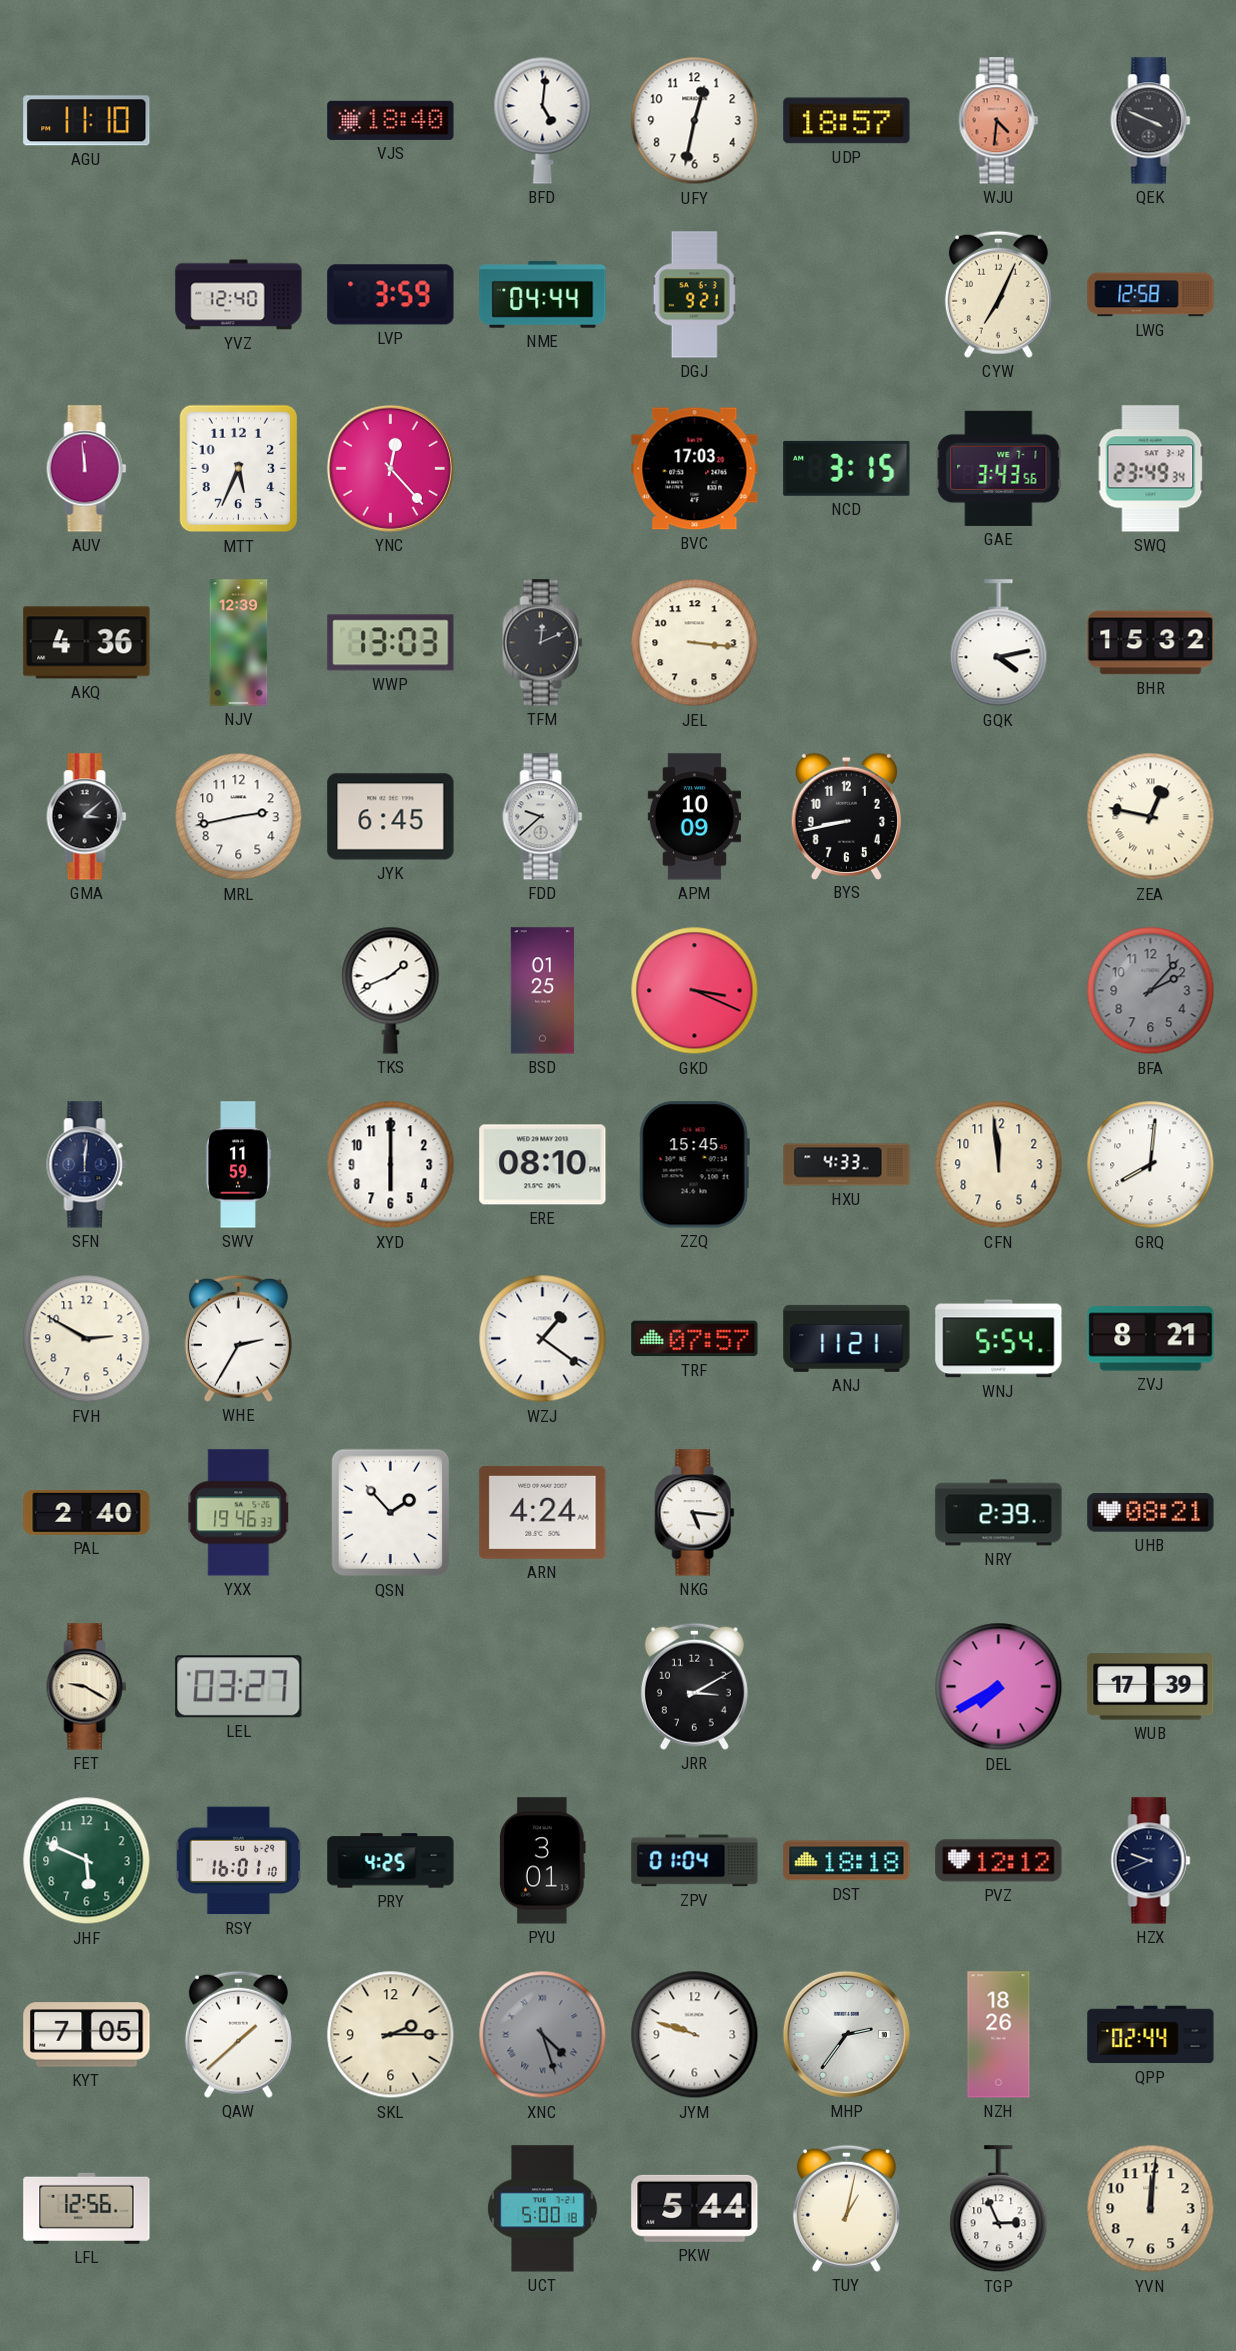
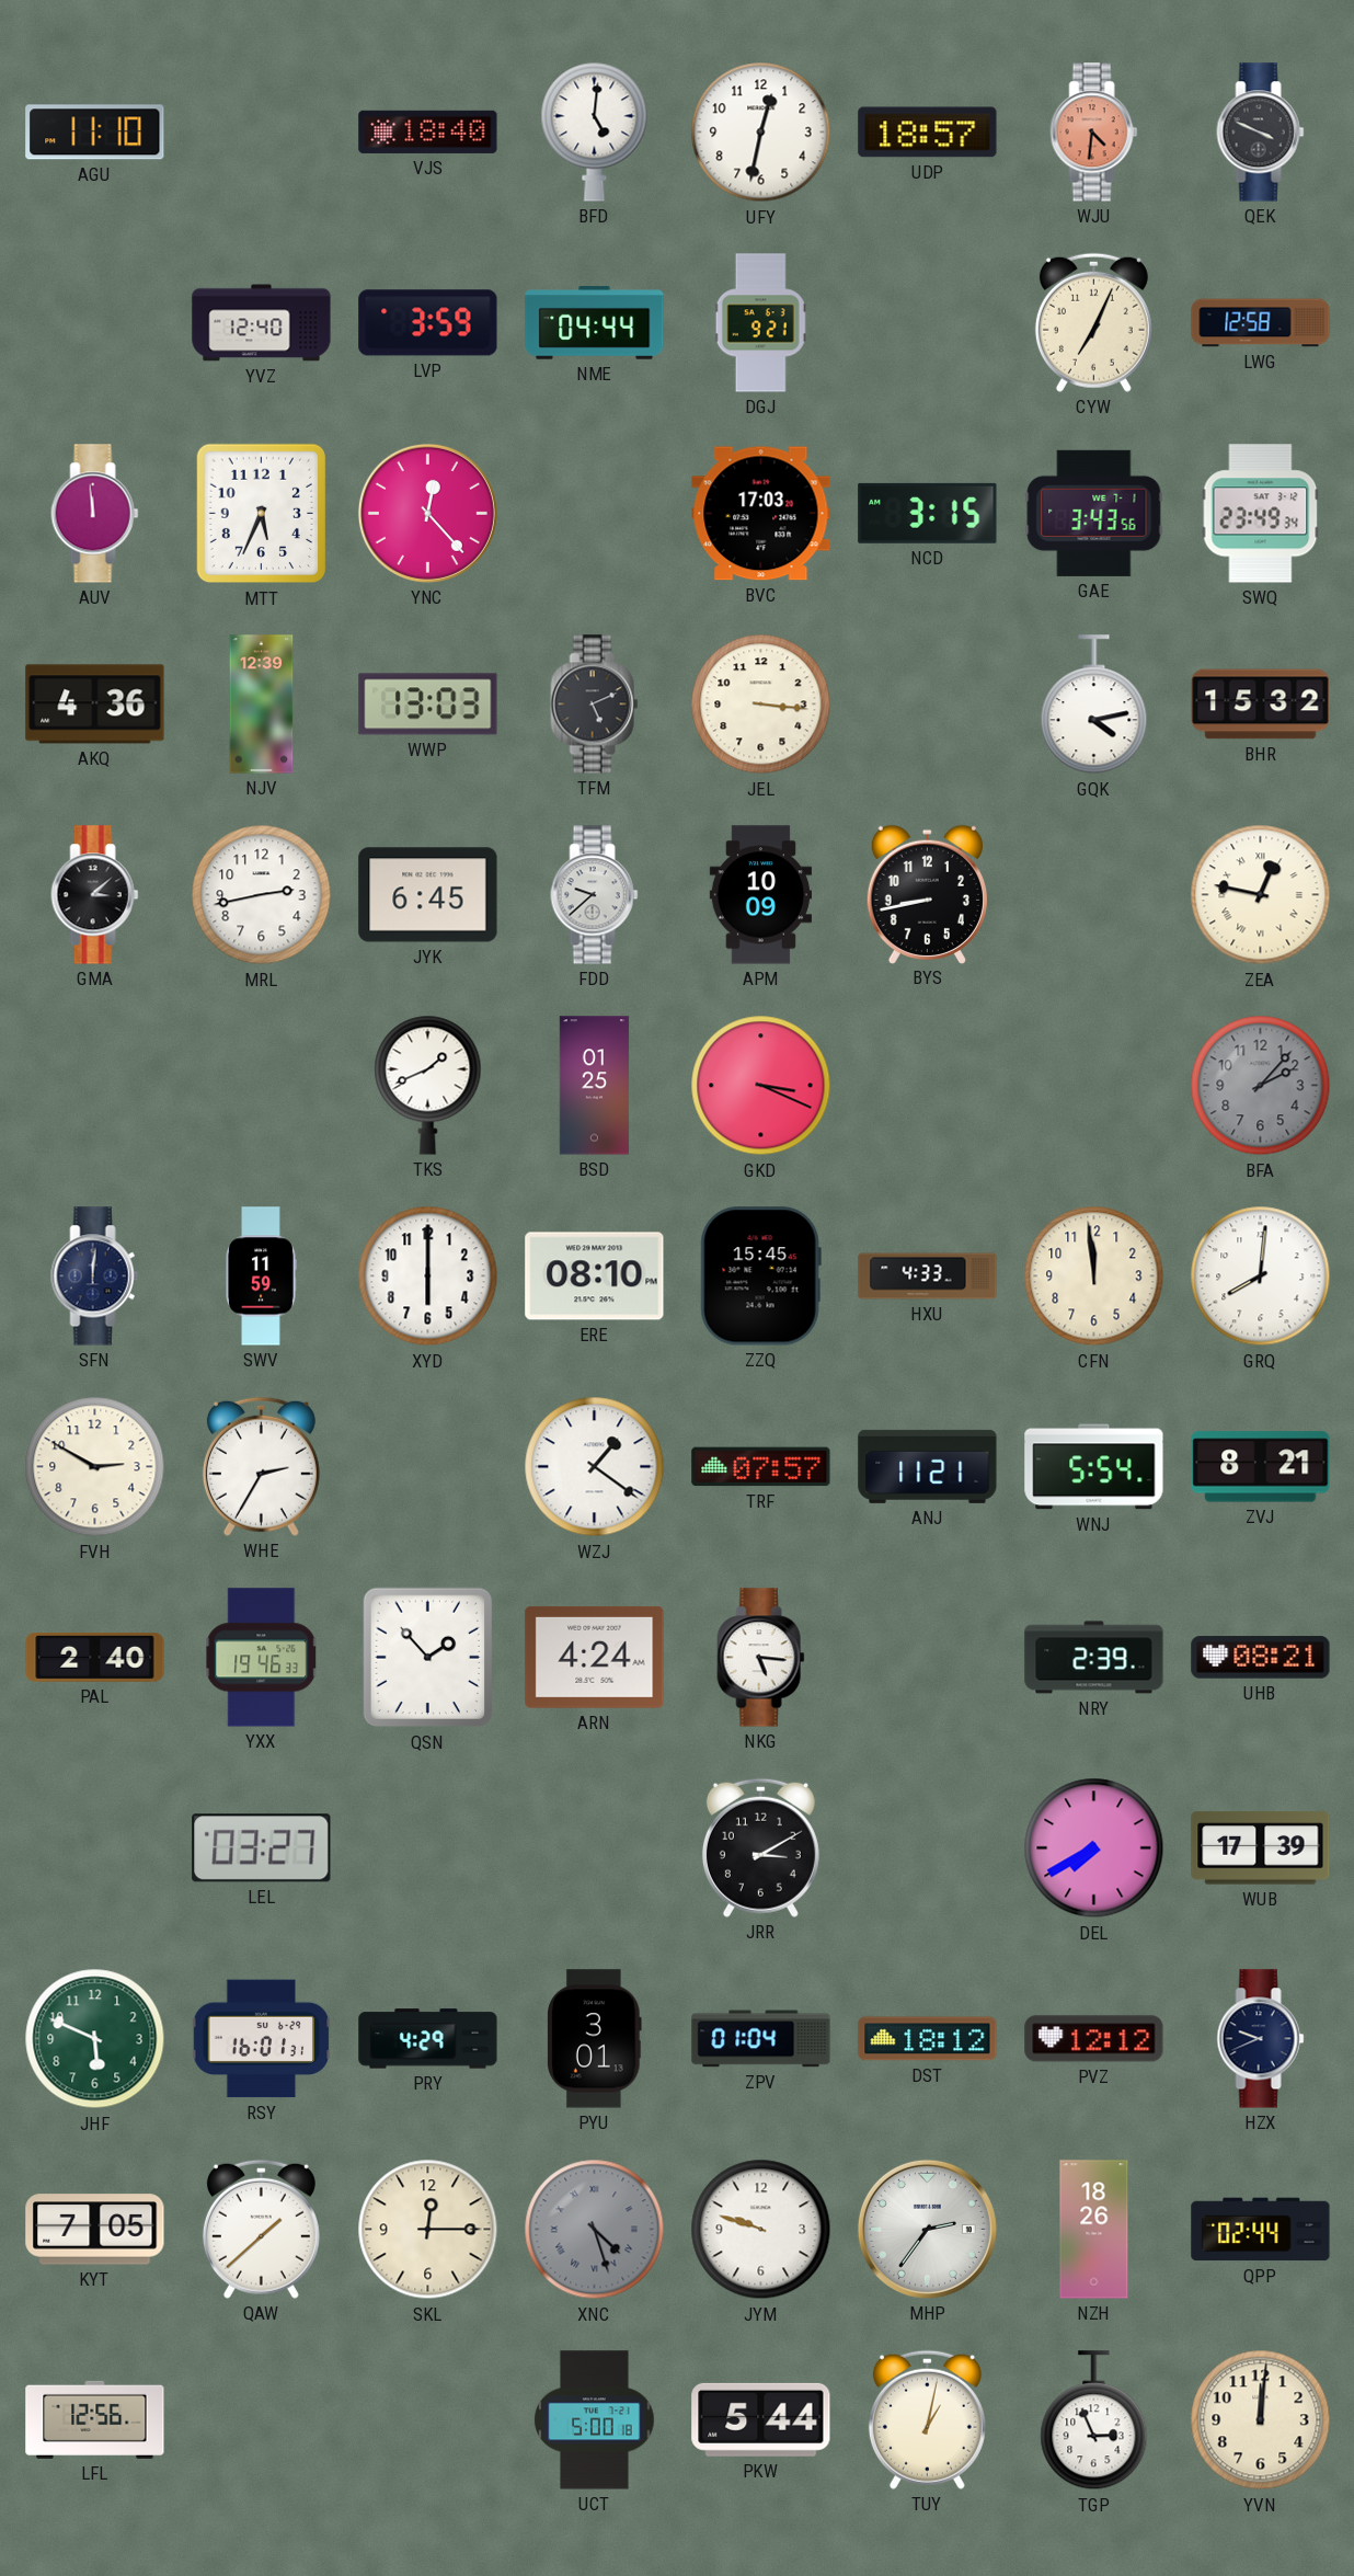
TFM: 12:11 -> 5:11
FET: 9:20 -> none
RSY: 16:01:10 -> 16:01:31
PRY: 4:25 -> 4:29
DST: 18:18 -> 18:12
SKL: 2:15 -> 12:15
